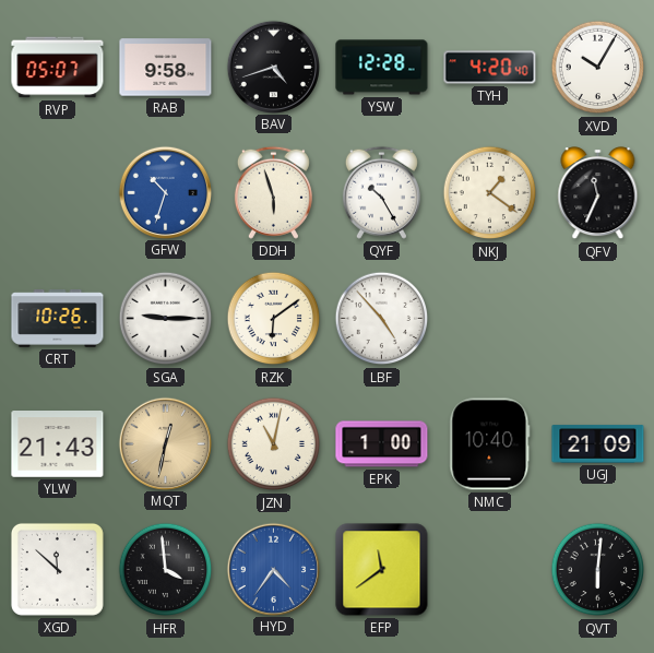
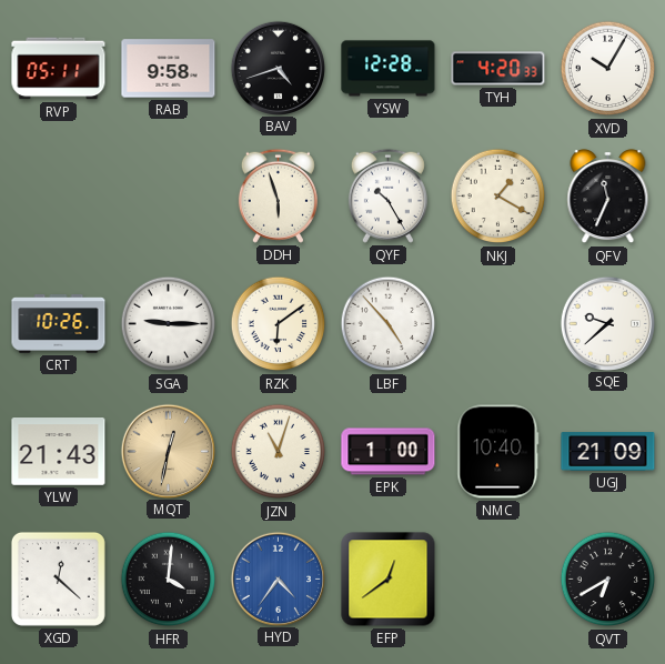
RVP: 05:07 -> 05:11
TYH: 4:20:40 -> 4:20:33
GFW: 10:33 -> none
NKJ: 1:21 -> 1:20
SQE: none -> 9:38
JZN: 11:02 -> 11:03
XGD: 11:52 -> 12:22
HFR: 3:59 -> 4:01
EFP: 11:39 -> 12:39
QVT: 6:01 -> 6:40
